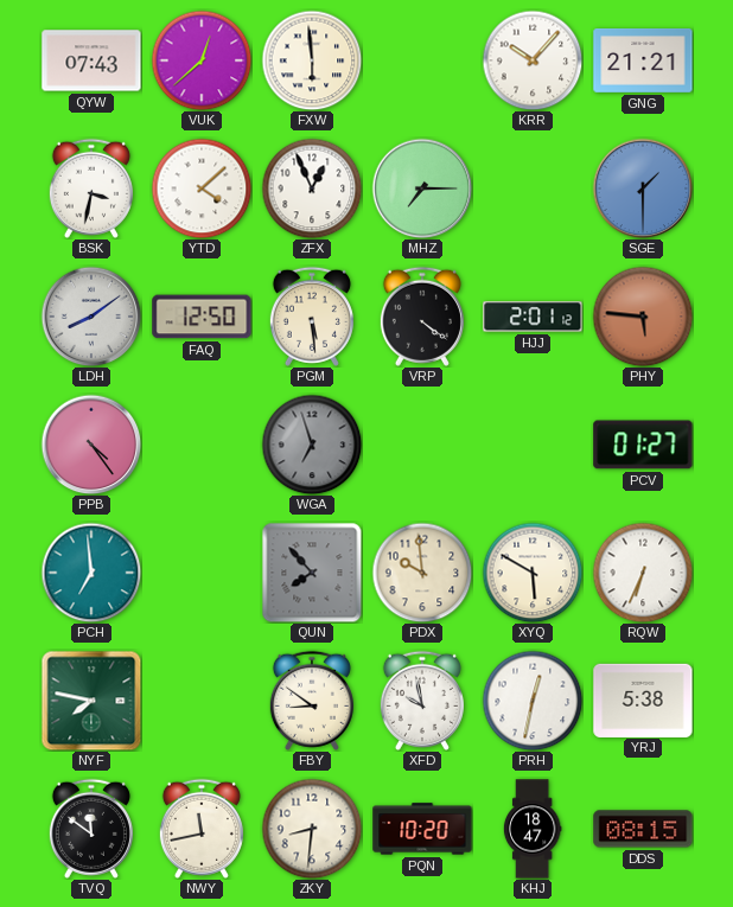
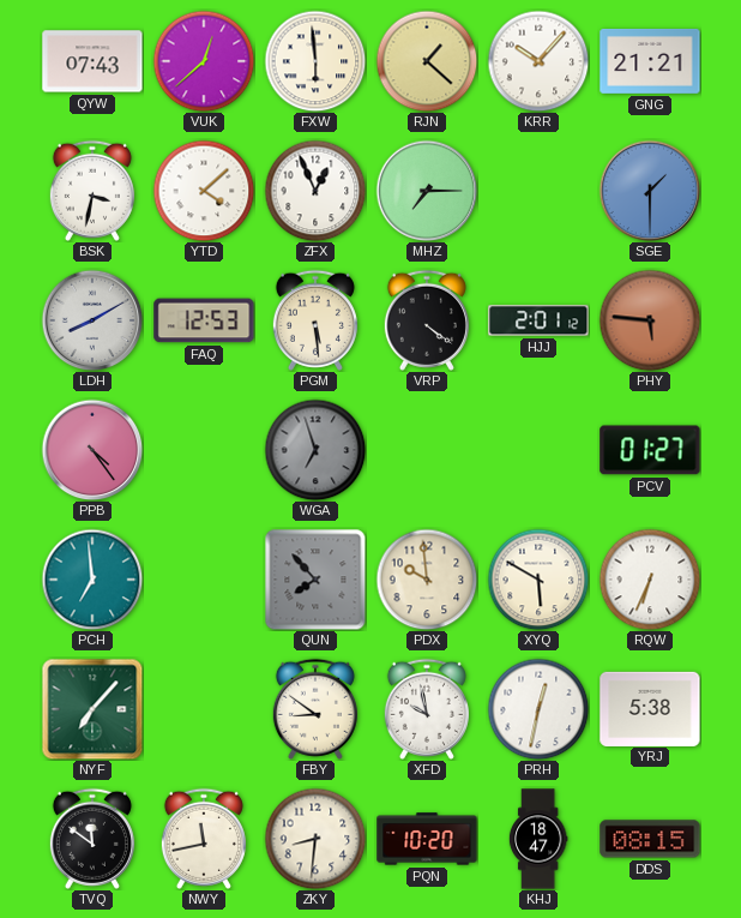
RJN: none -> 1:22
LDH: 8:09 -> 8:10
FAQ: 12:50 -> 12:53
NYF: 7:47 -> 7:07
